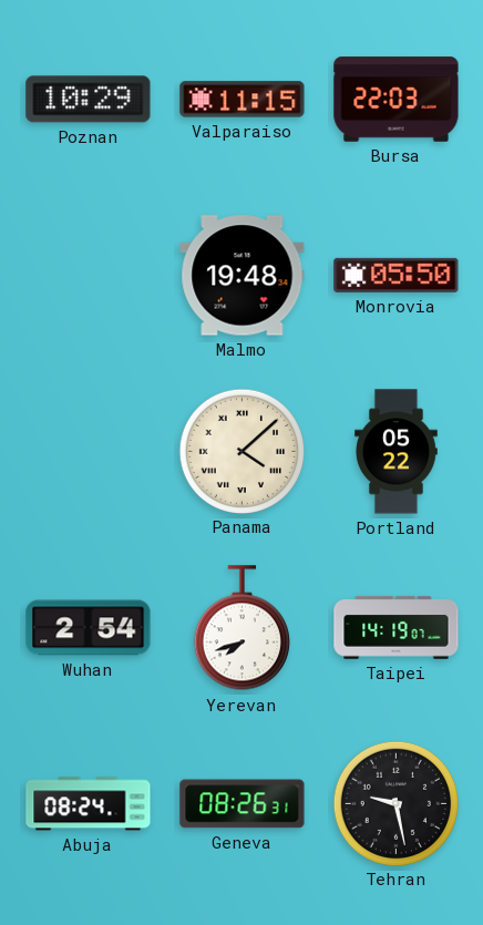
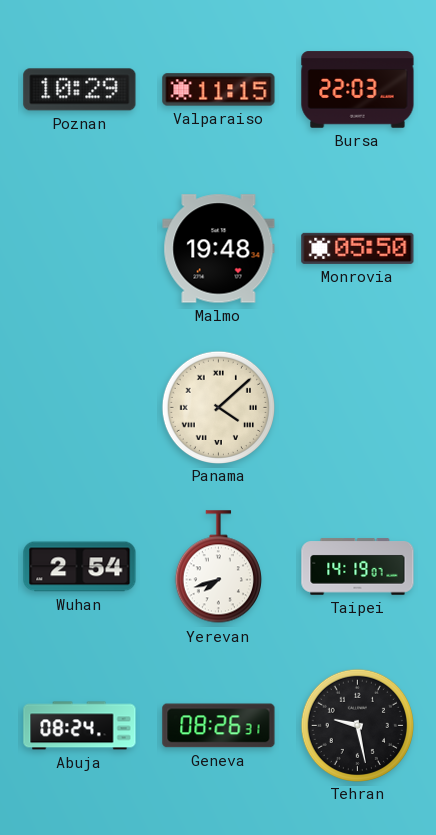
Portland: 05:22 -> none
